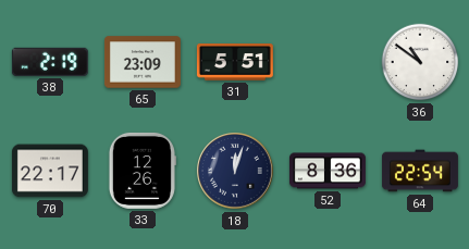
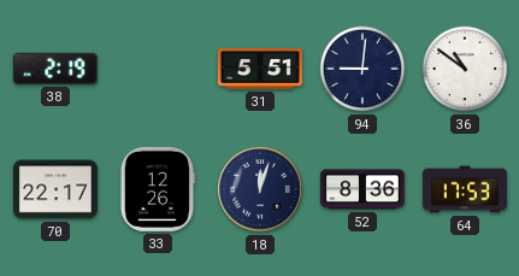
65: 23:09 -> none
94: none -> 9:01
64: 22:54 -> 17:53
